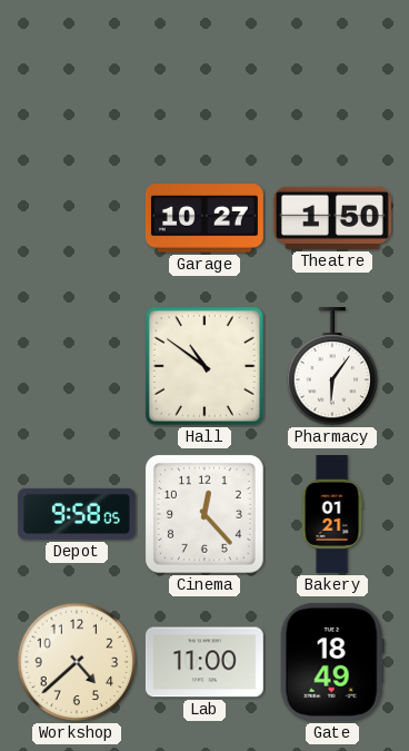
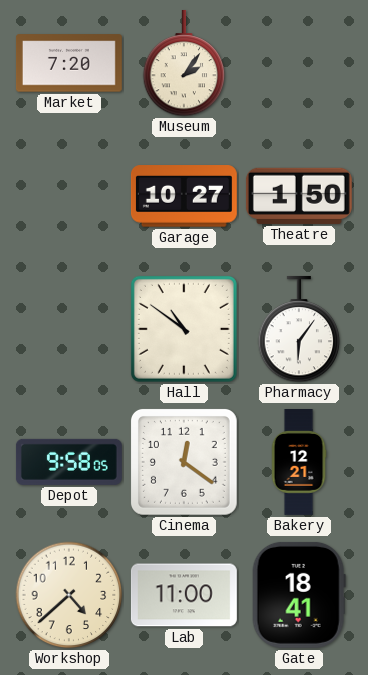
Market: none -> 7:20
Museum: none -> 2:06
Cinema: 12:23 -> 12:21
Bakery: 01:21 -> 12:21
Gate: 18:49 -> 18:41
